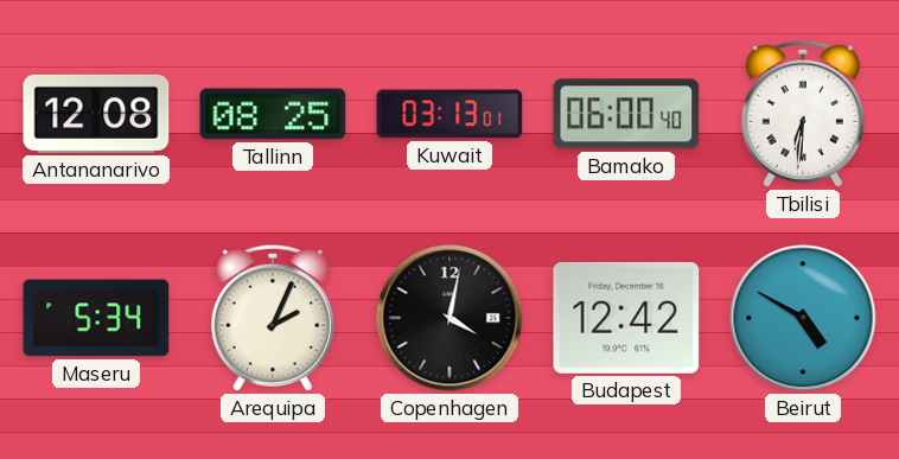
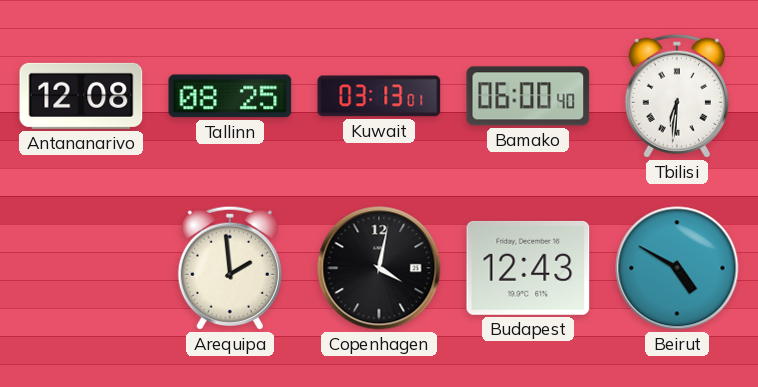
Maseru: 5:34 -> none
Arequipa: 2:04 -> 1:59
Budapest: 12:42 -> 12:43
